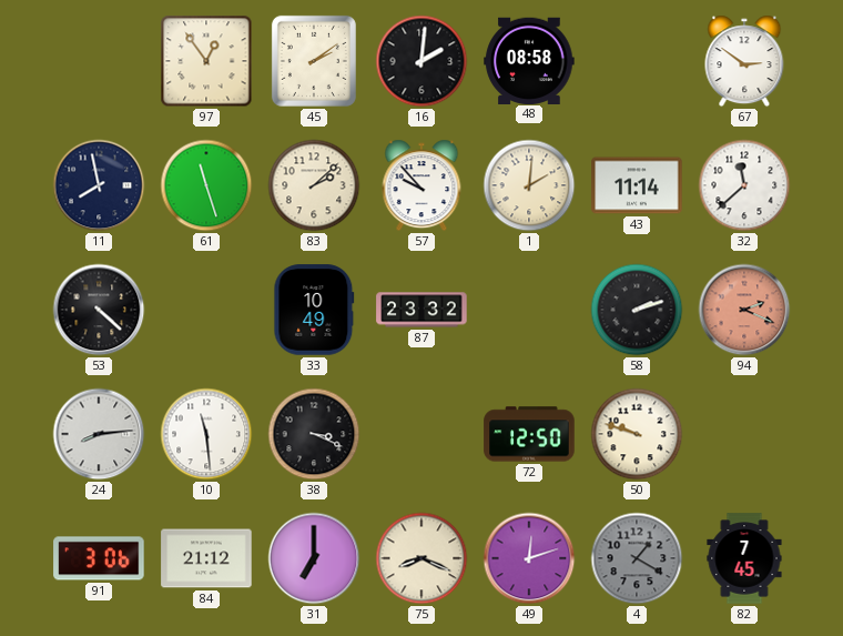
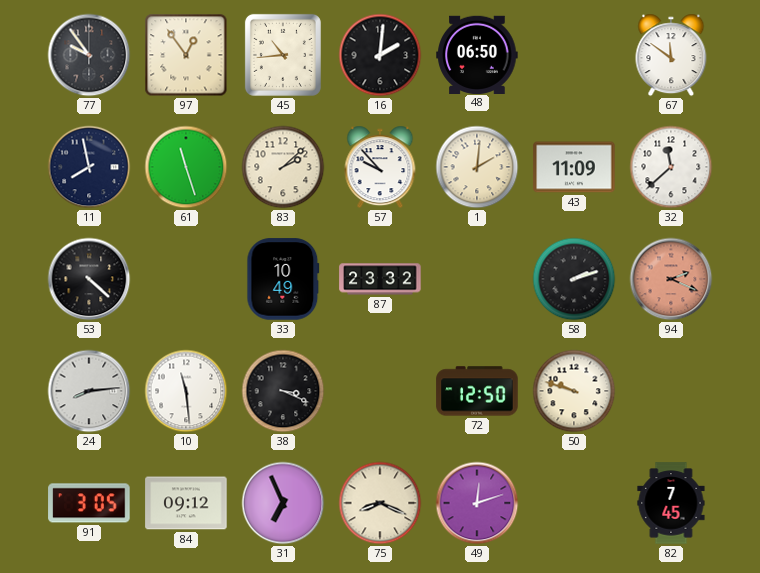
77: none -> 9:54
45: 2:09 -> 10:44
48: 08:58 -> 06:50
67: 2:51 -> 11:51
43: 11:14 -> 11:09
91: 3:06 -> 3:05
84: 21:12 -> 09:12
31: 7:00 -> 6:56
4: 1:20 -> none
